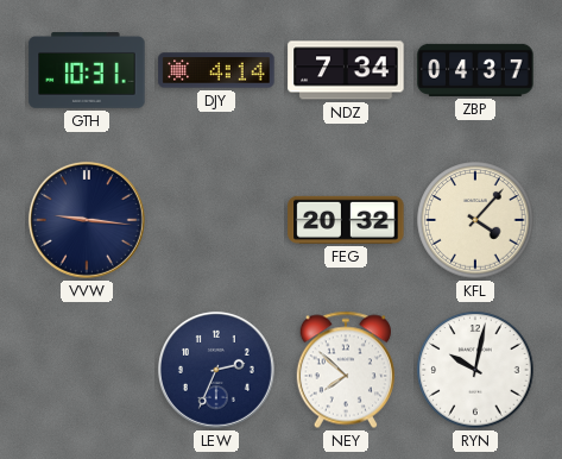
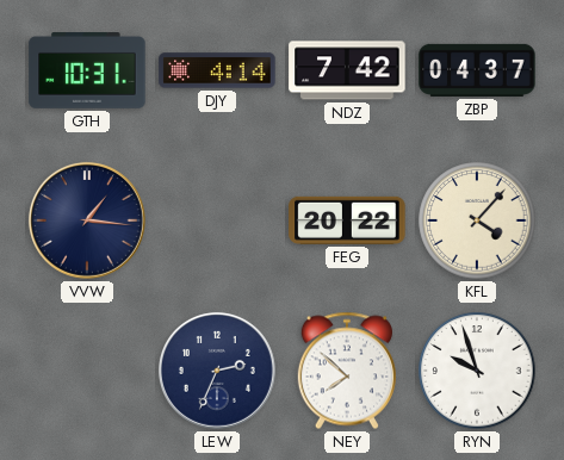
NDZ: 7:34 -> 7:42
VVW: 9:16 -> 1:16
FEG: 20:32 -> 20:22
RYN: 10:02 -> 9:57
